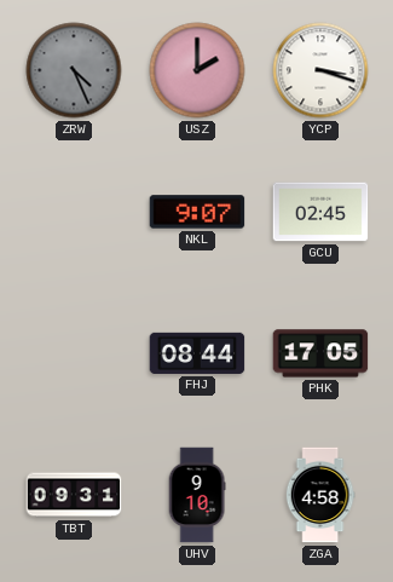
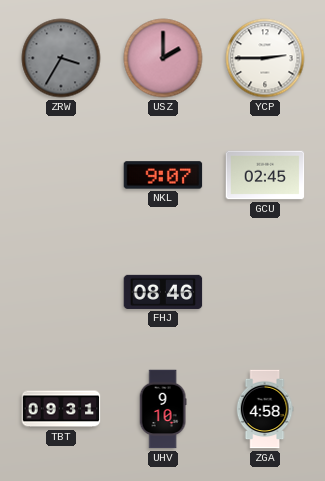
ZRW: 4:26 -> 3:35
YCP: 3:18 -> 2:45
FHJ: 08:44 -> 08:46
PHK: 17:05 -> none
